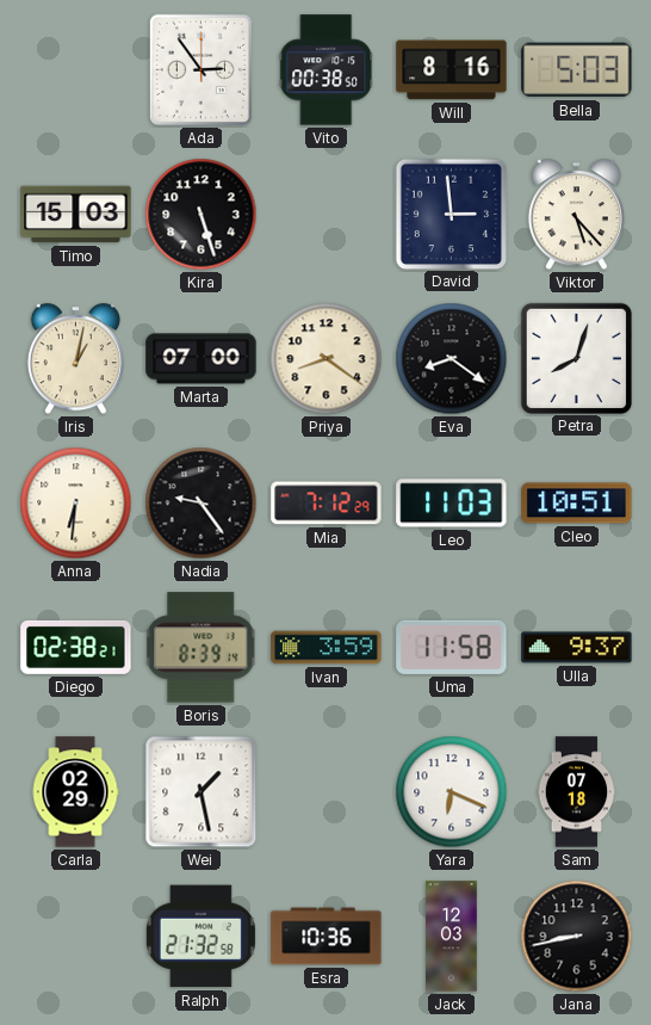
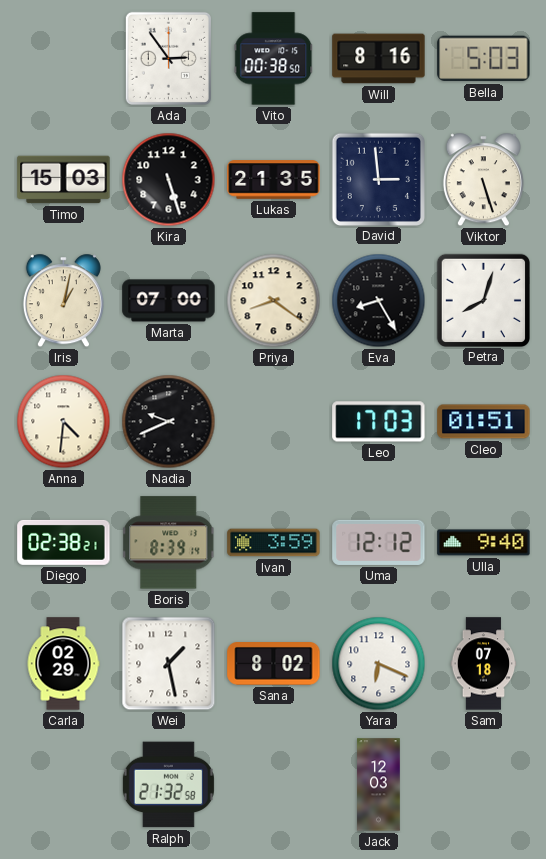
Lukas: none -> 21:35
Viktor: 5:23 -> 5:27
Eva: 8:21 -> 8:25
Anna: 6:31 -> 4:31
Nadia: 9:24 -> 9:41
Mia: 7:12 -> none
Leo: 11:03 -> 17:03
Cleo: 10:51 -> 01:51
Uma: 11:58 -> 12:12
Ulla: 9:37 -> 9:40
Sana: none -> 8:02
Esra: 10:36 -> none
Jana: 8:43 -> none
